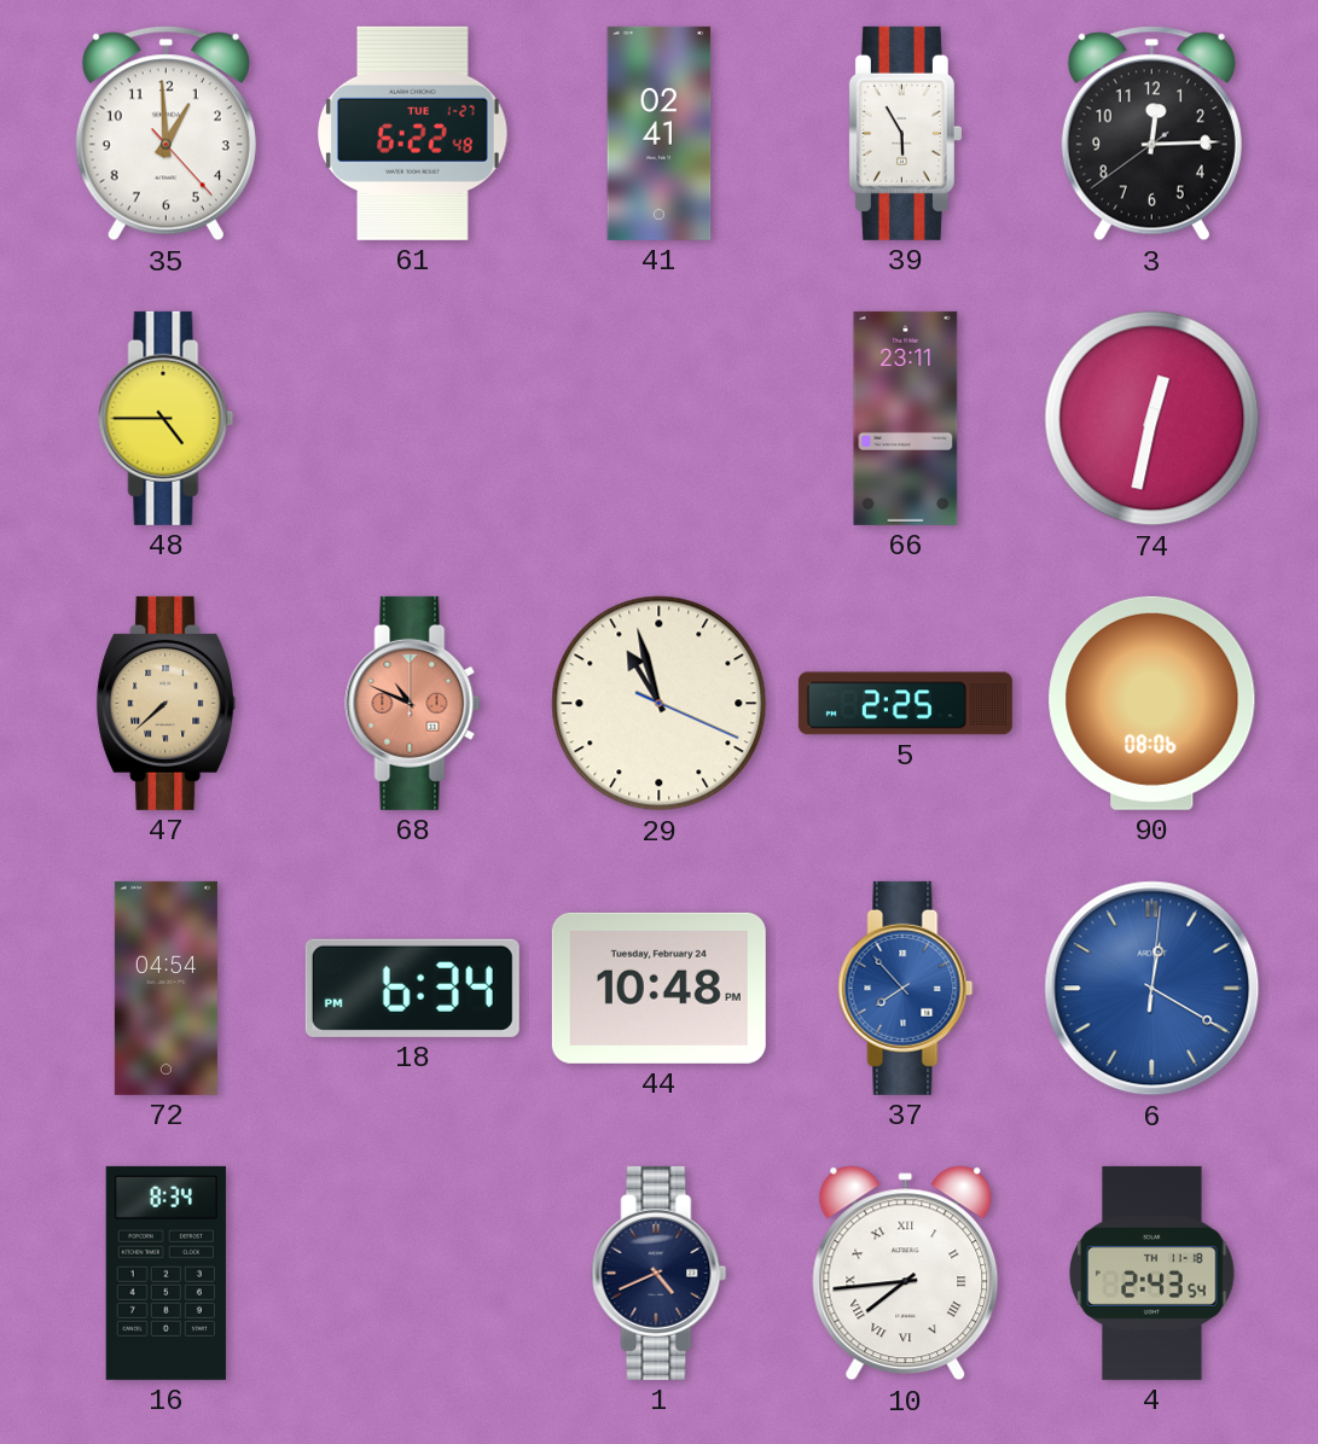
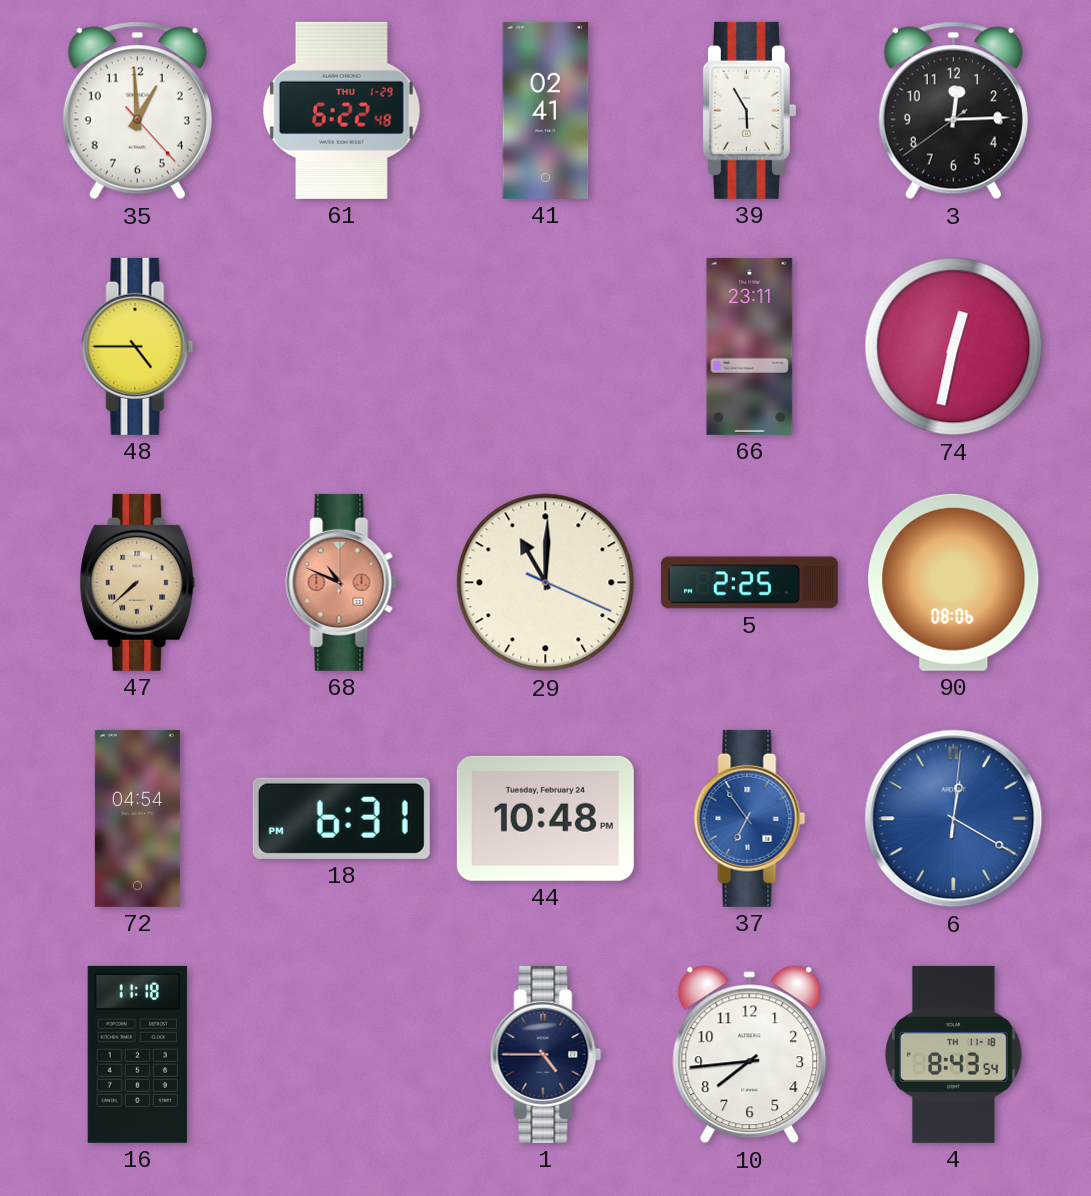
61 date: TUE 1-27 -> THU 1-29
29: 10:57 -> 11:00
18: 6:34 -> 6:31
37: 7:53 -> 6:54
16: 8:34 -> 11:18
1: 4:41 -> 4:45
10 numerals: Roman -> Arabic
4: 2:43 -> 8:43
